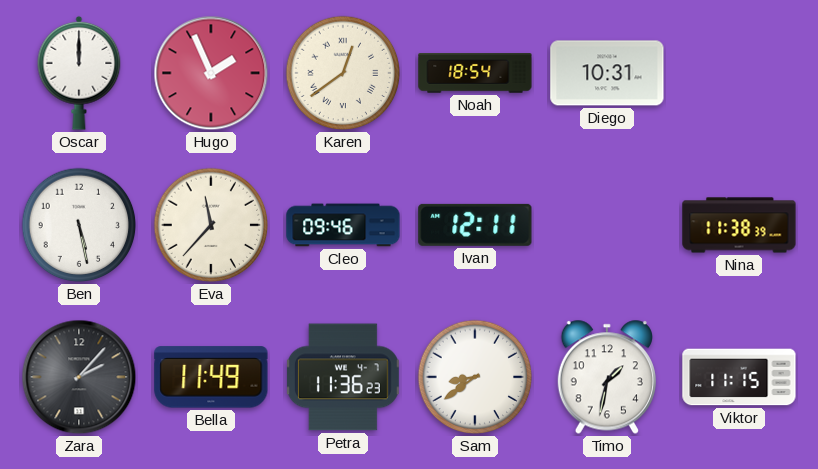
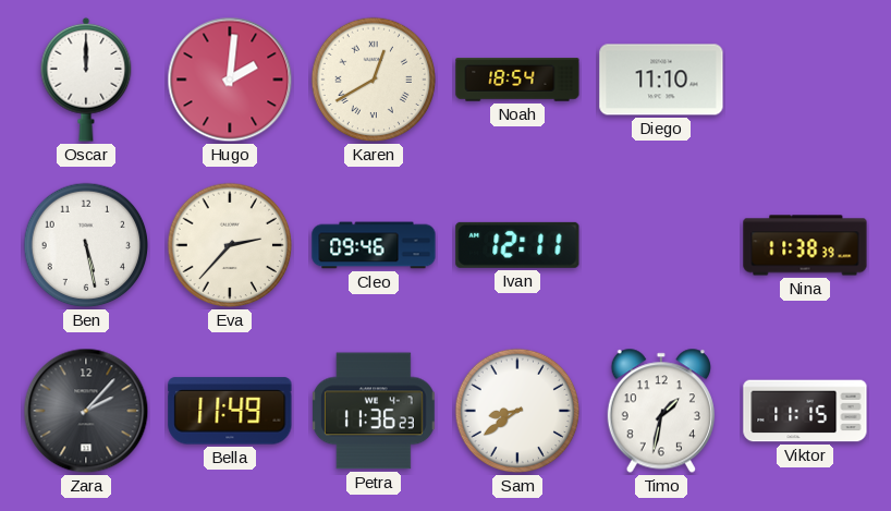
Hugo: 1:56 -> 2:01
Karen: 12:39 -> 12:40
Diego: 10:31 -> 11:10
Eva: 11:37 -> 2:37
